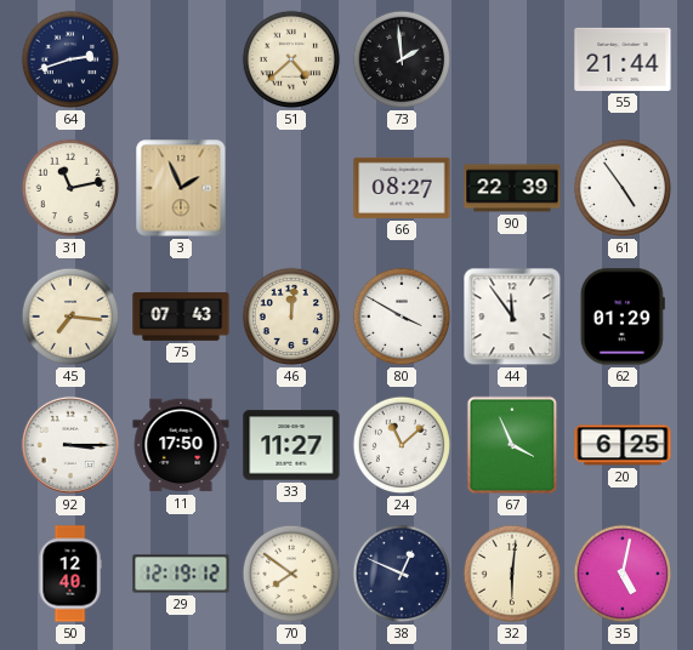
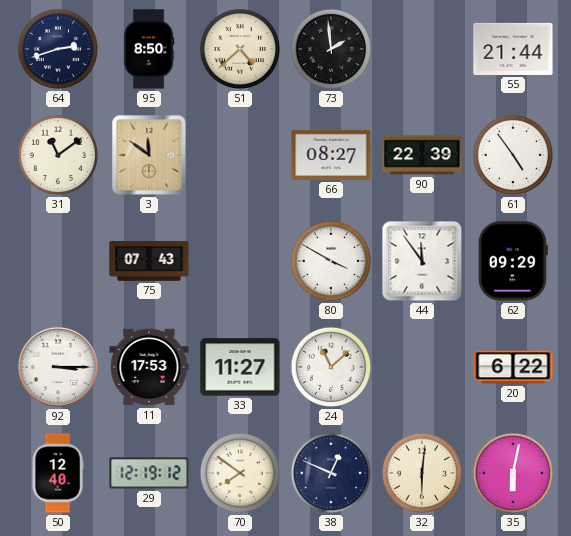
95: none -> 8:50
31: 11:13 -> 11:09
3: 1:56 -> 11:51
45: 7:16 -> none
46: 12:01 -> none
62: 01:29 -> 09:29
11: 17:50 -> 17:53
67: 3:56 -> none
20: 6:25 -> 6:22
35: 5:02 -> 6:02
